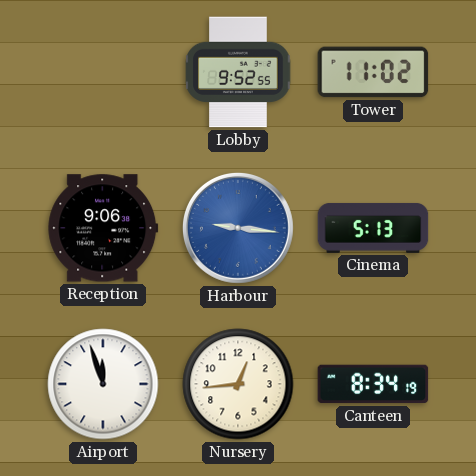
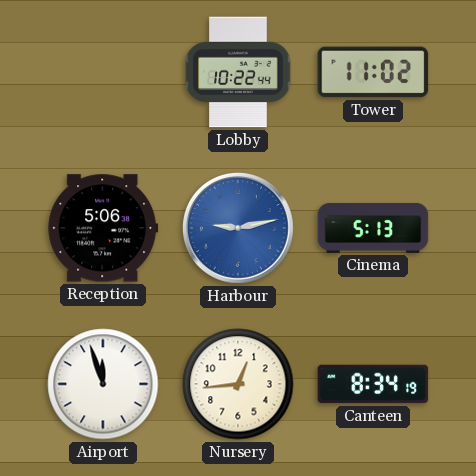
Lobby: 9:52 -> 10:22
Reception: 9:06 -> 5:06
Harbour: 9:16 -> 9:13
